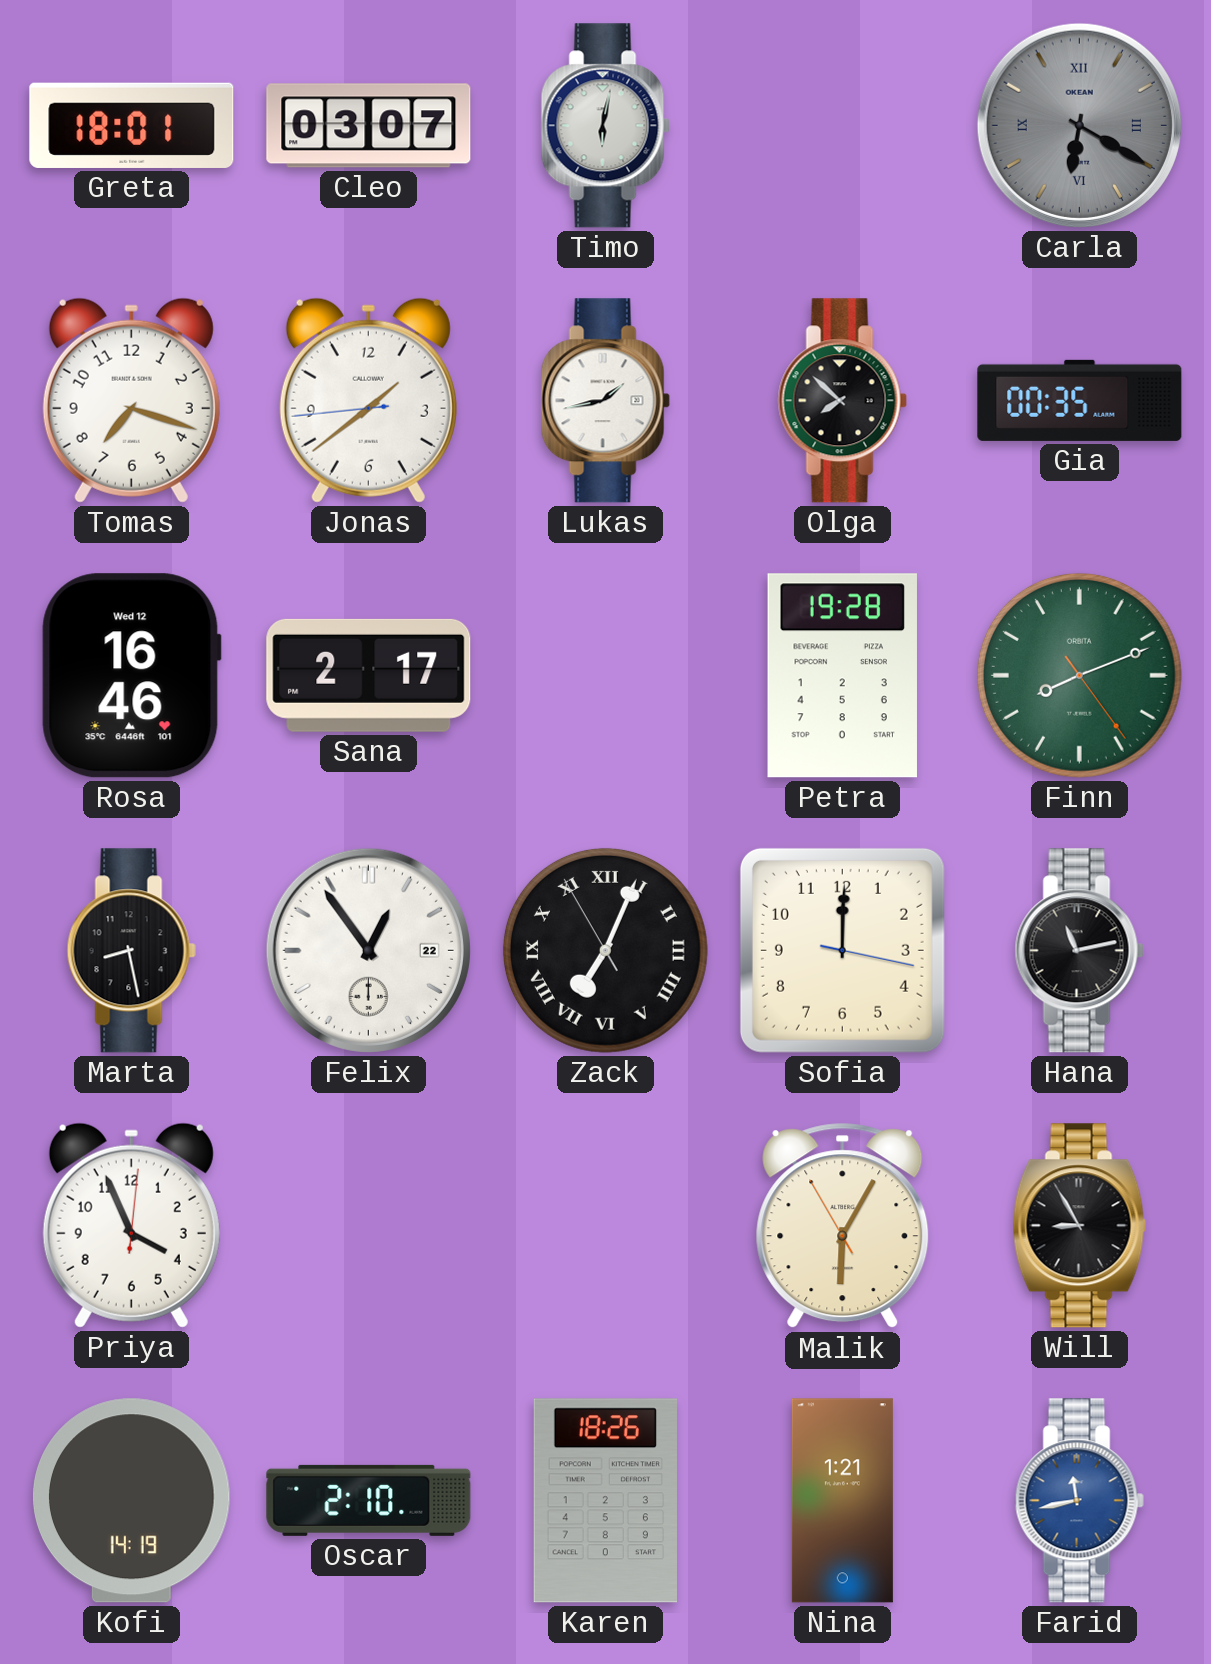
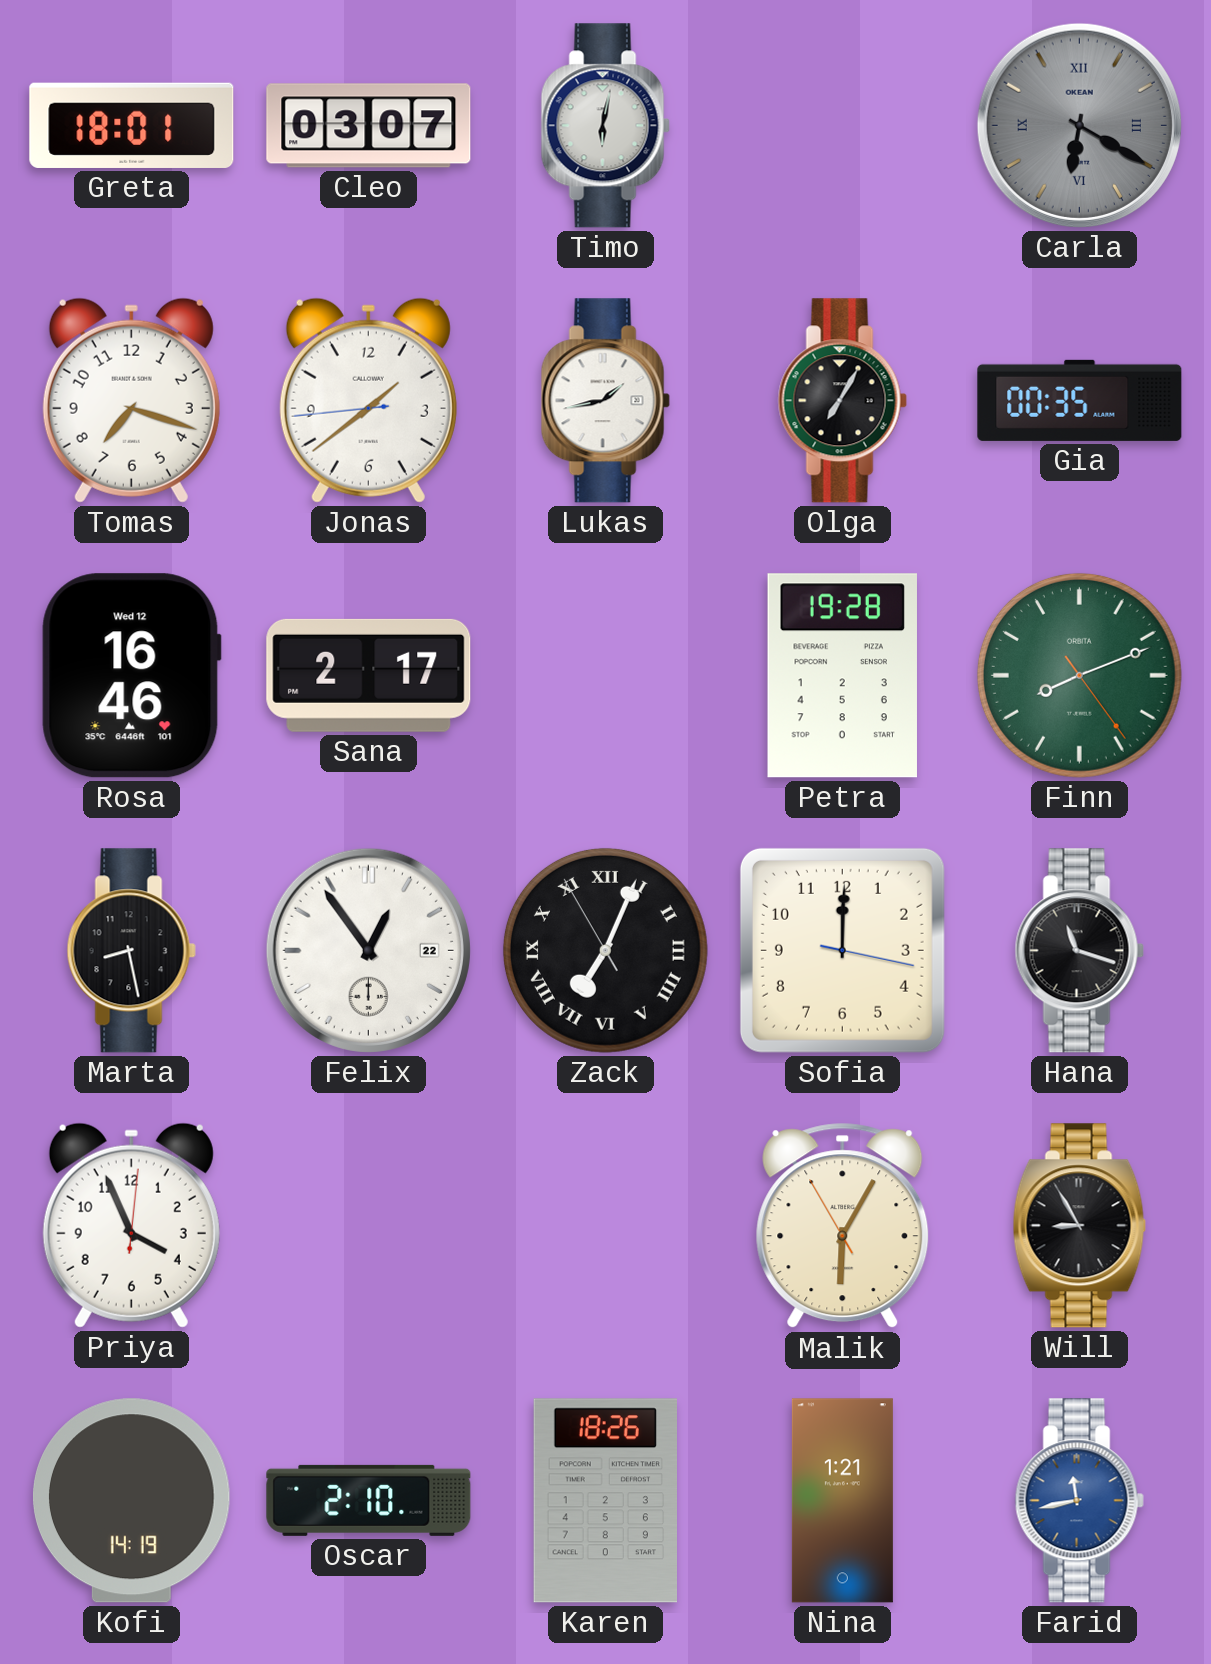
Olga: 7:52 -> 7:05
Hana: 11:13 -> 11:18
